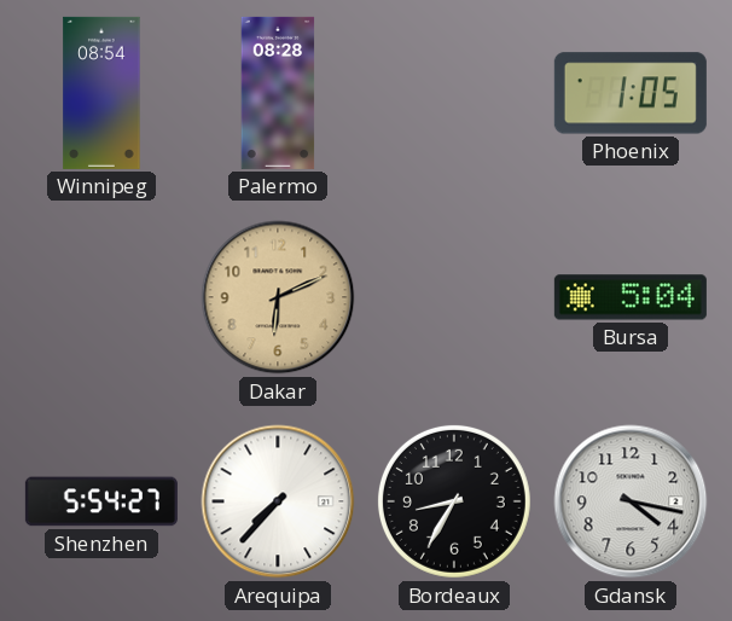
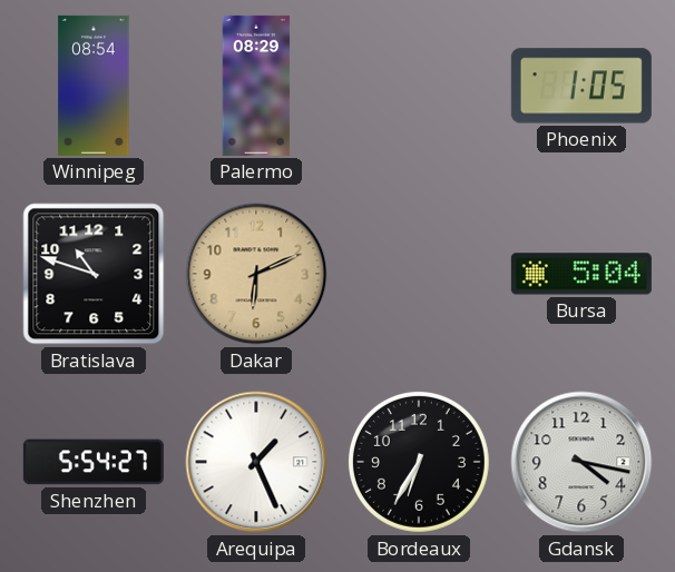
Palermo: 08:28 -> 08:29
Bratislava: none -> 10:48
Arequipa: 7:37 -> 1:26
Bordeaux: 8:35 -> 6:35
